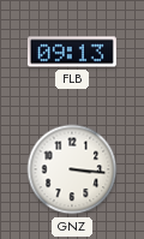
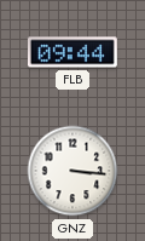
FLB: 09:13 -> 09:44
